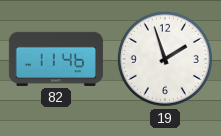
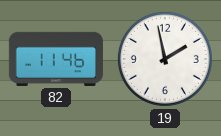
19: 1:57 -> 1:58
